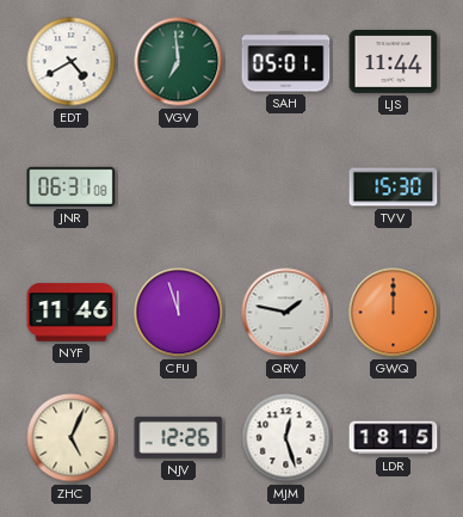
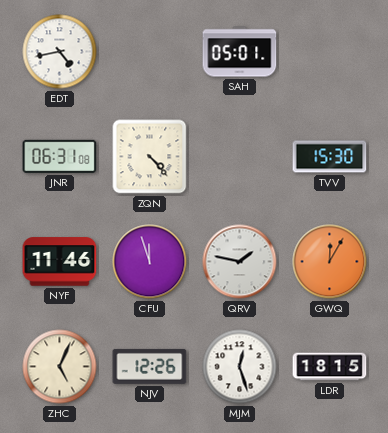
EDT: 4:40 -> 4:43
VGV: 6:59 -> none
LJS: 11:44 -> none
ZQN: none -> 4:23
GWQ: 12:00 -> 12:05
